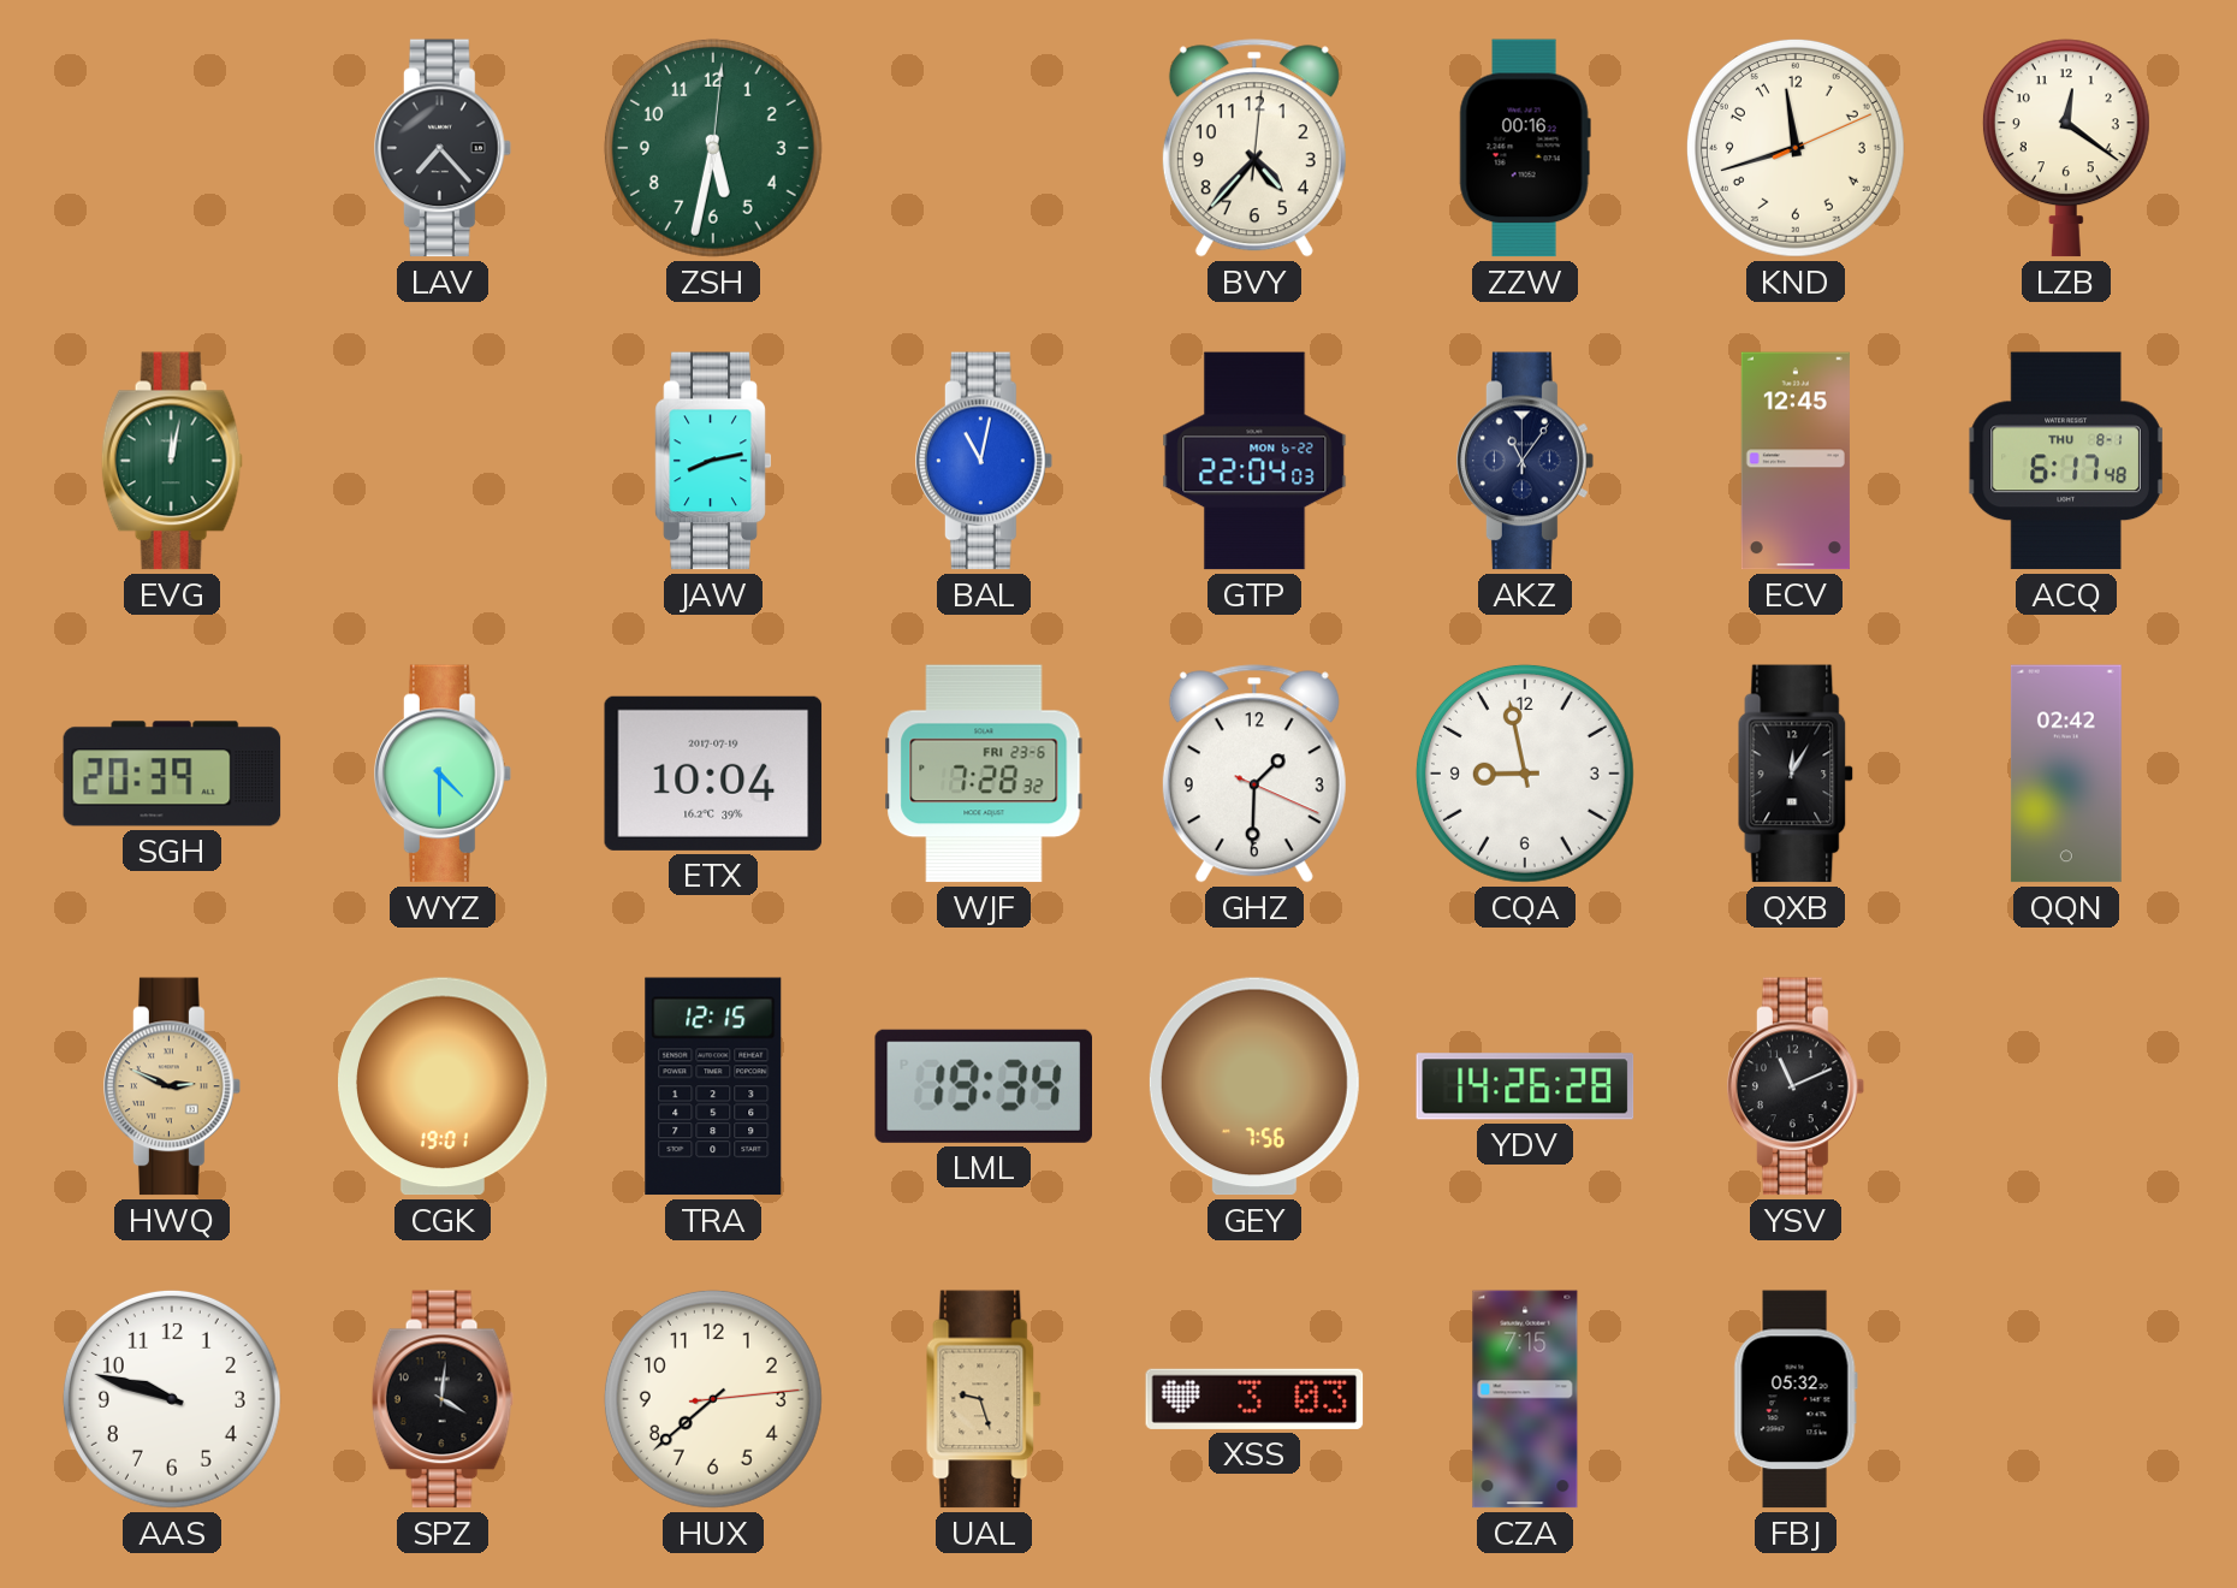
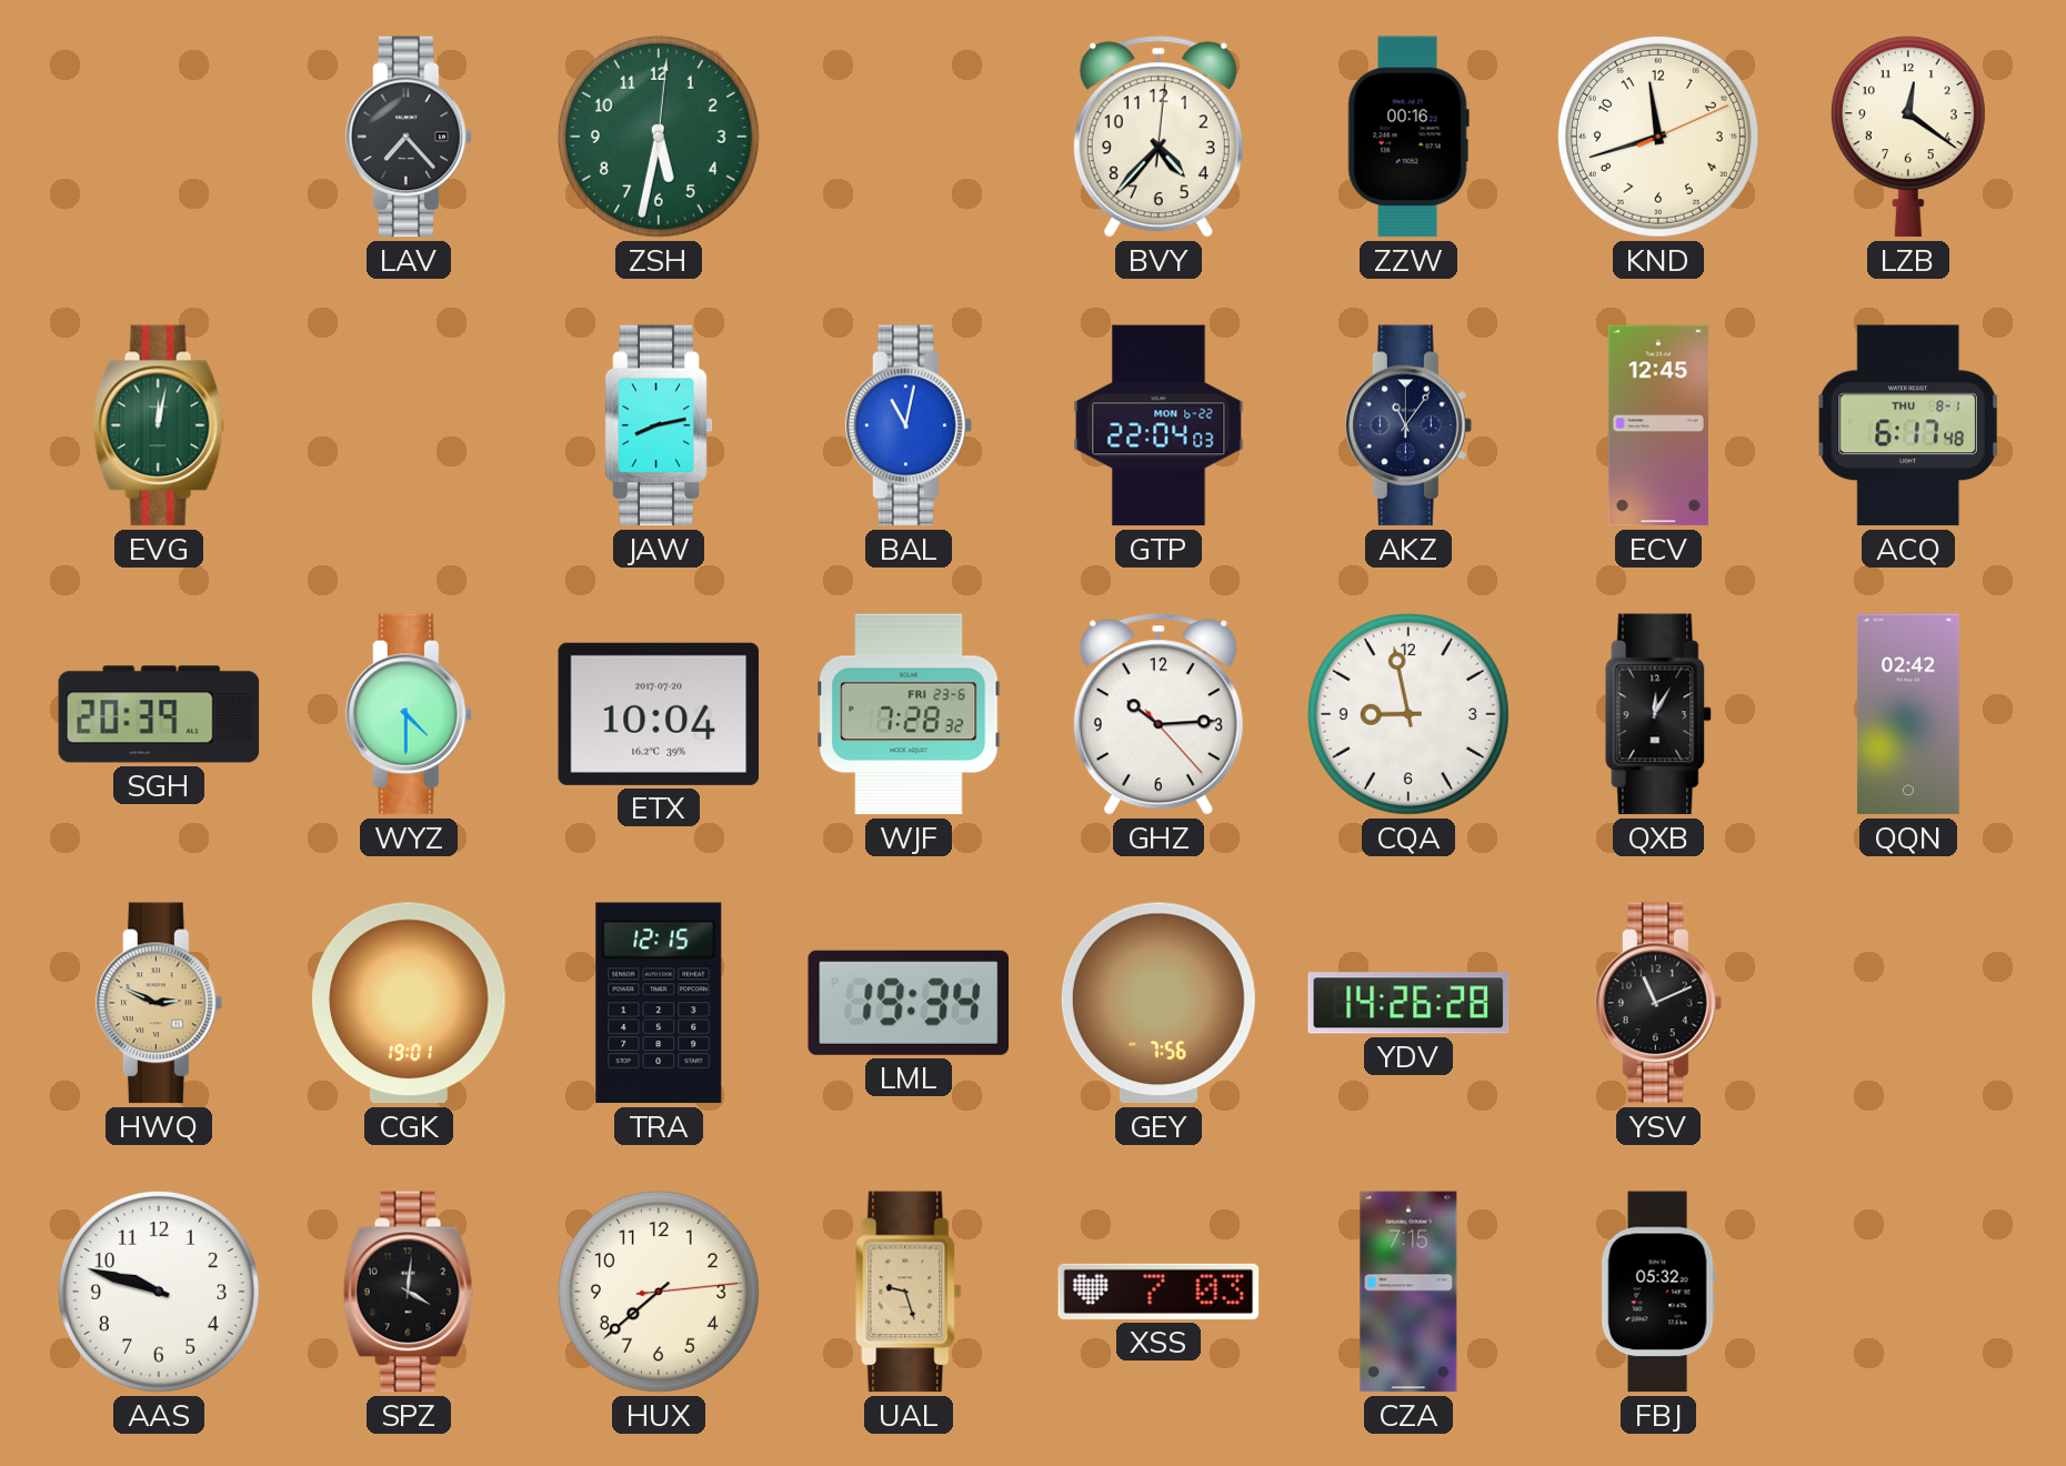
ETX date: 2017-07-19 -> 2017-07-20
GHZ: 1:30 -> 10:14
XSS: 3:03 -> 7:03
